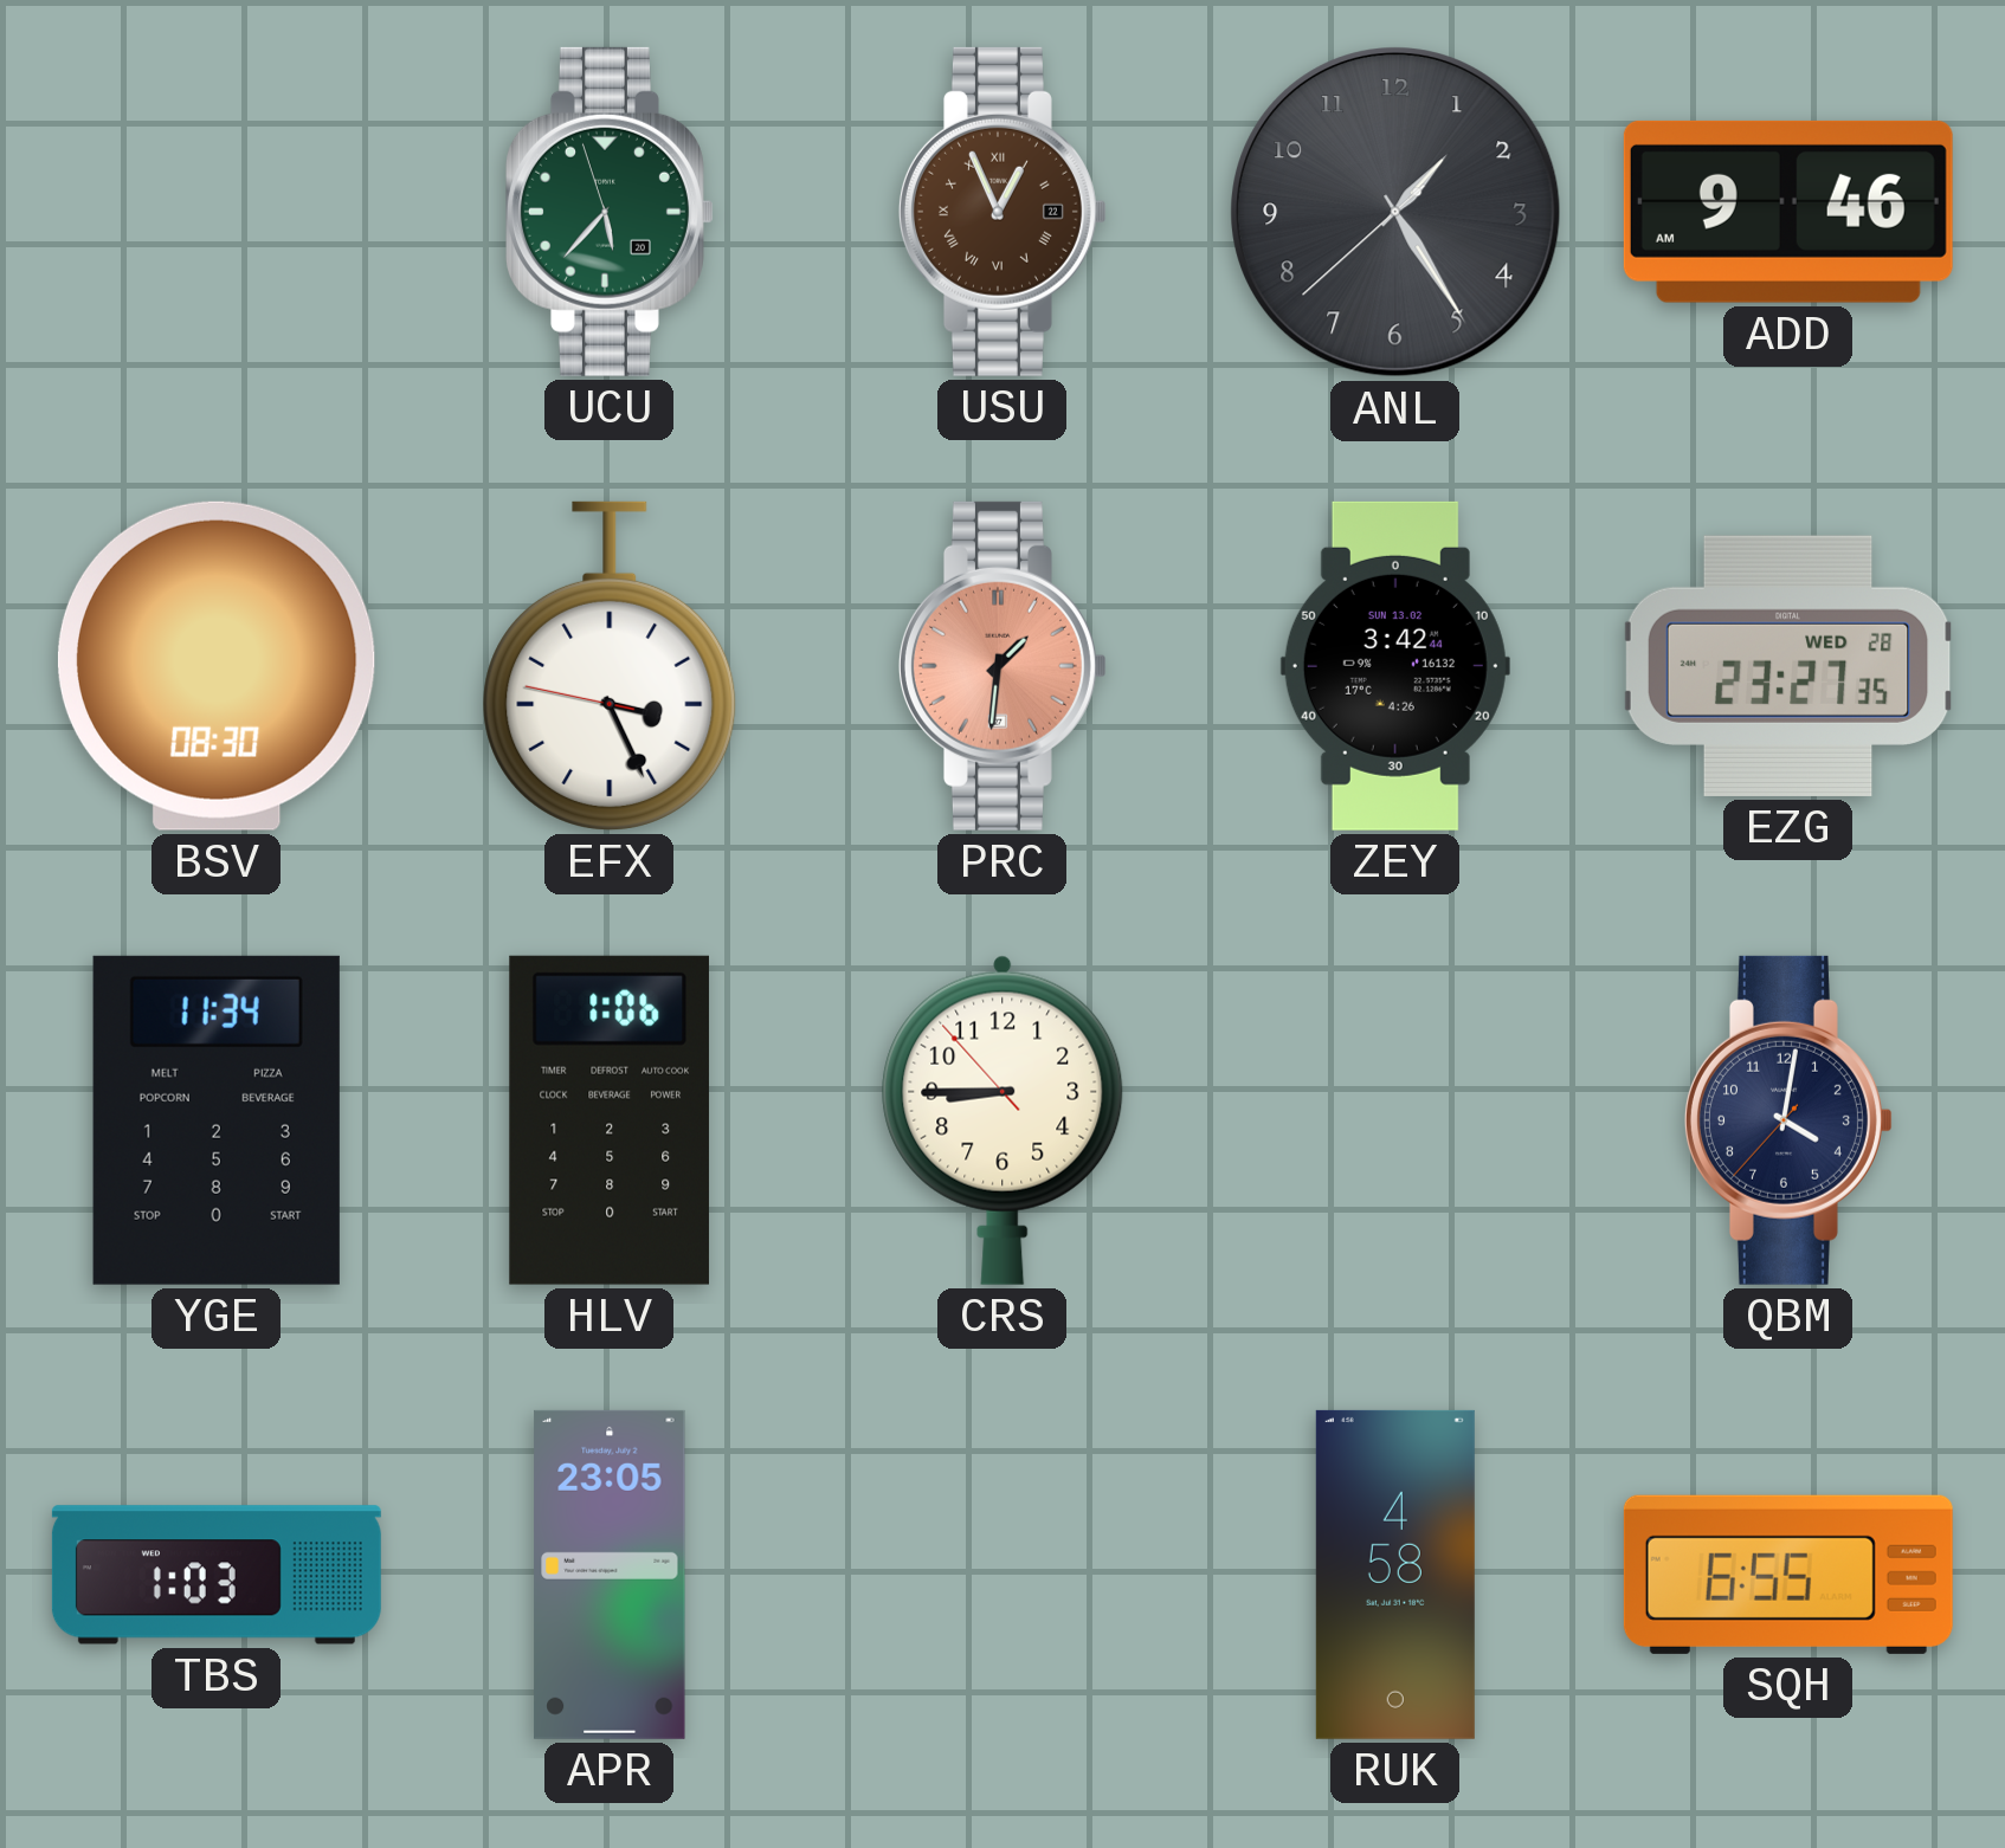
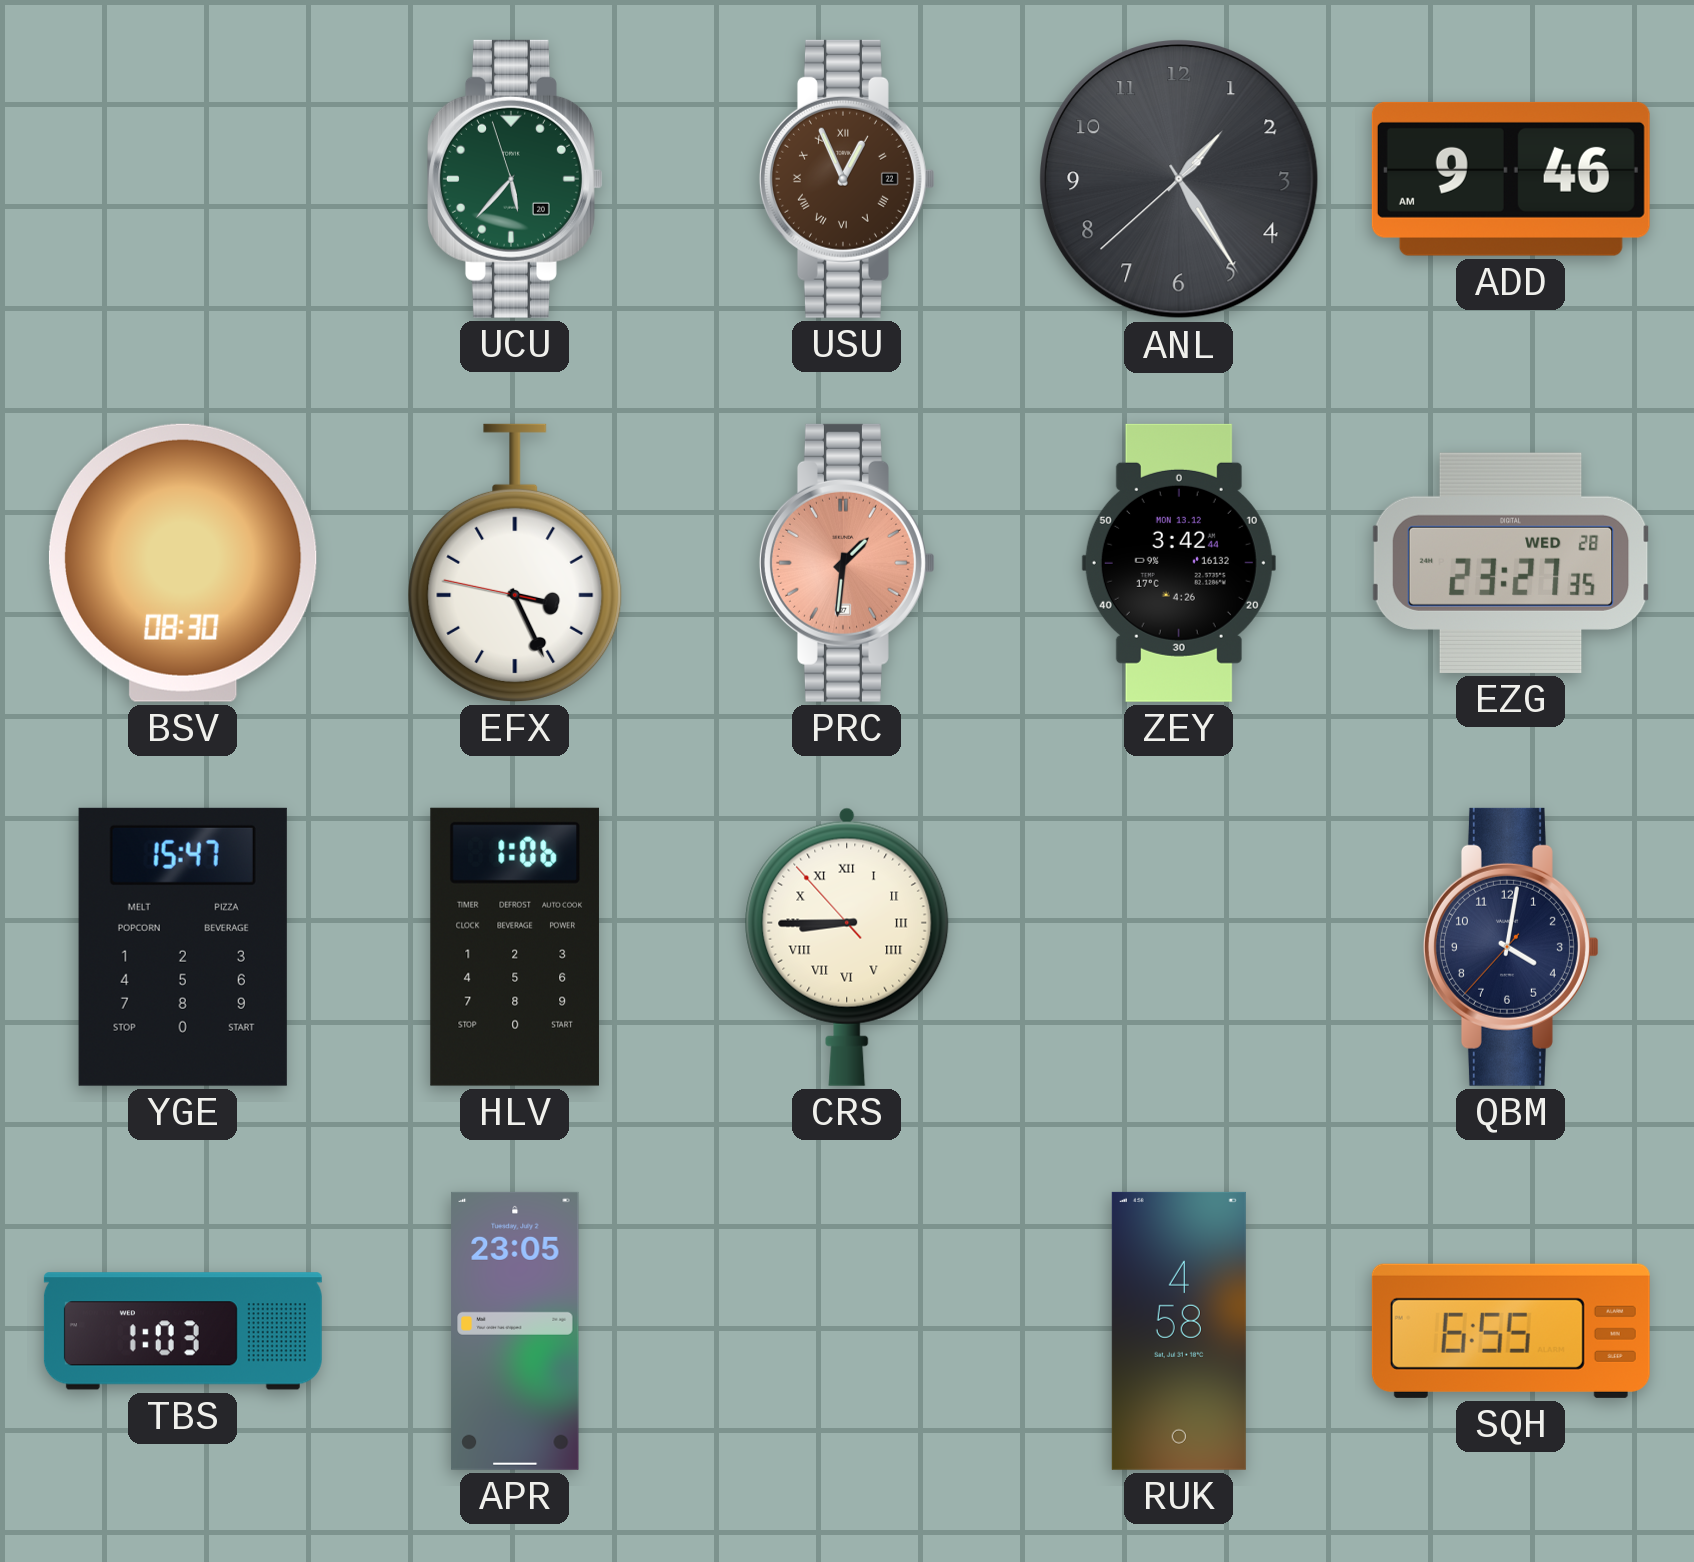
ZEY date: SUN 13.02 -> MON 13.12
YGE: 11:34 -> 15:47
CRS numerals: Arabic -> Roman
